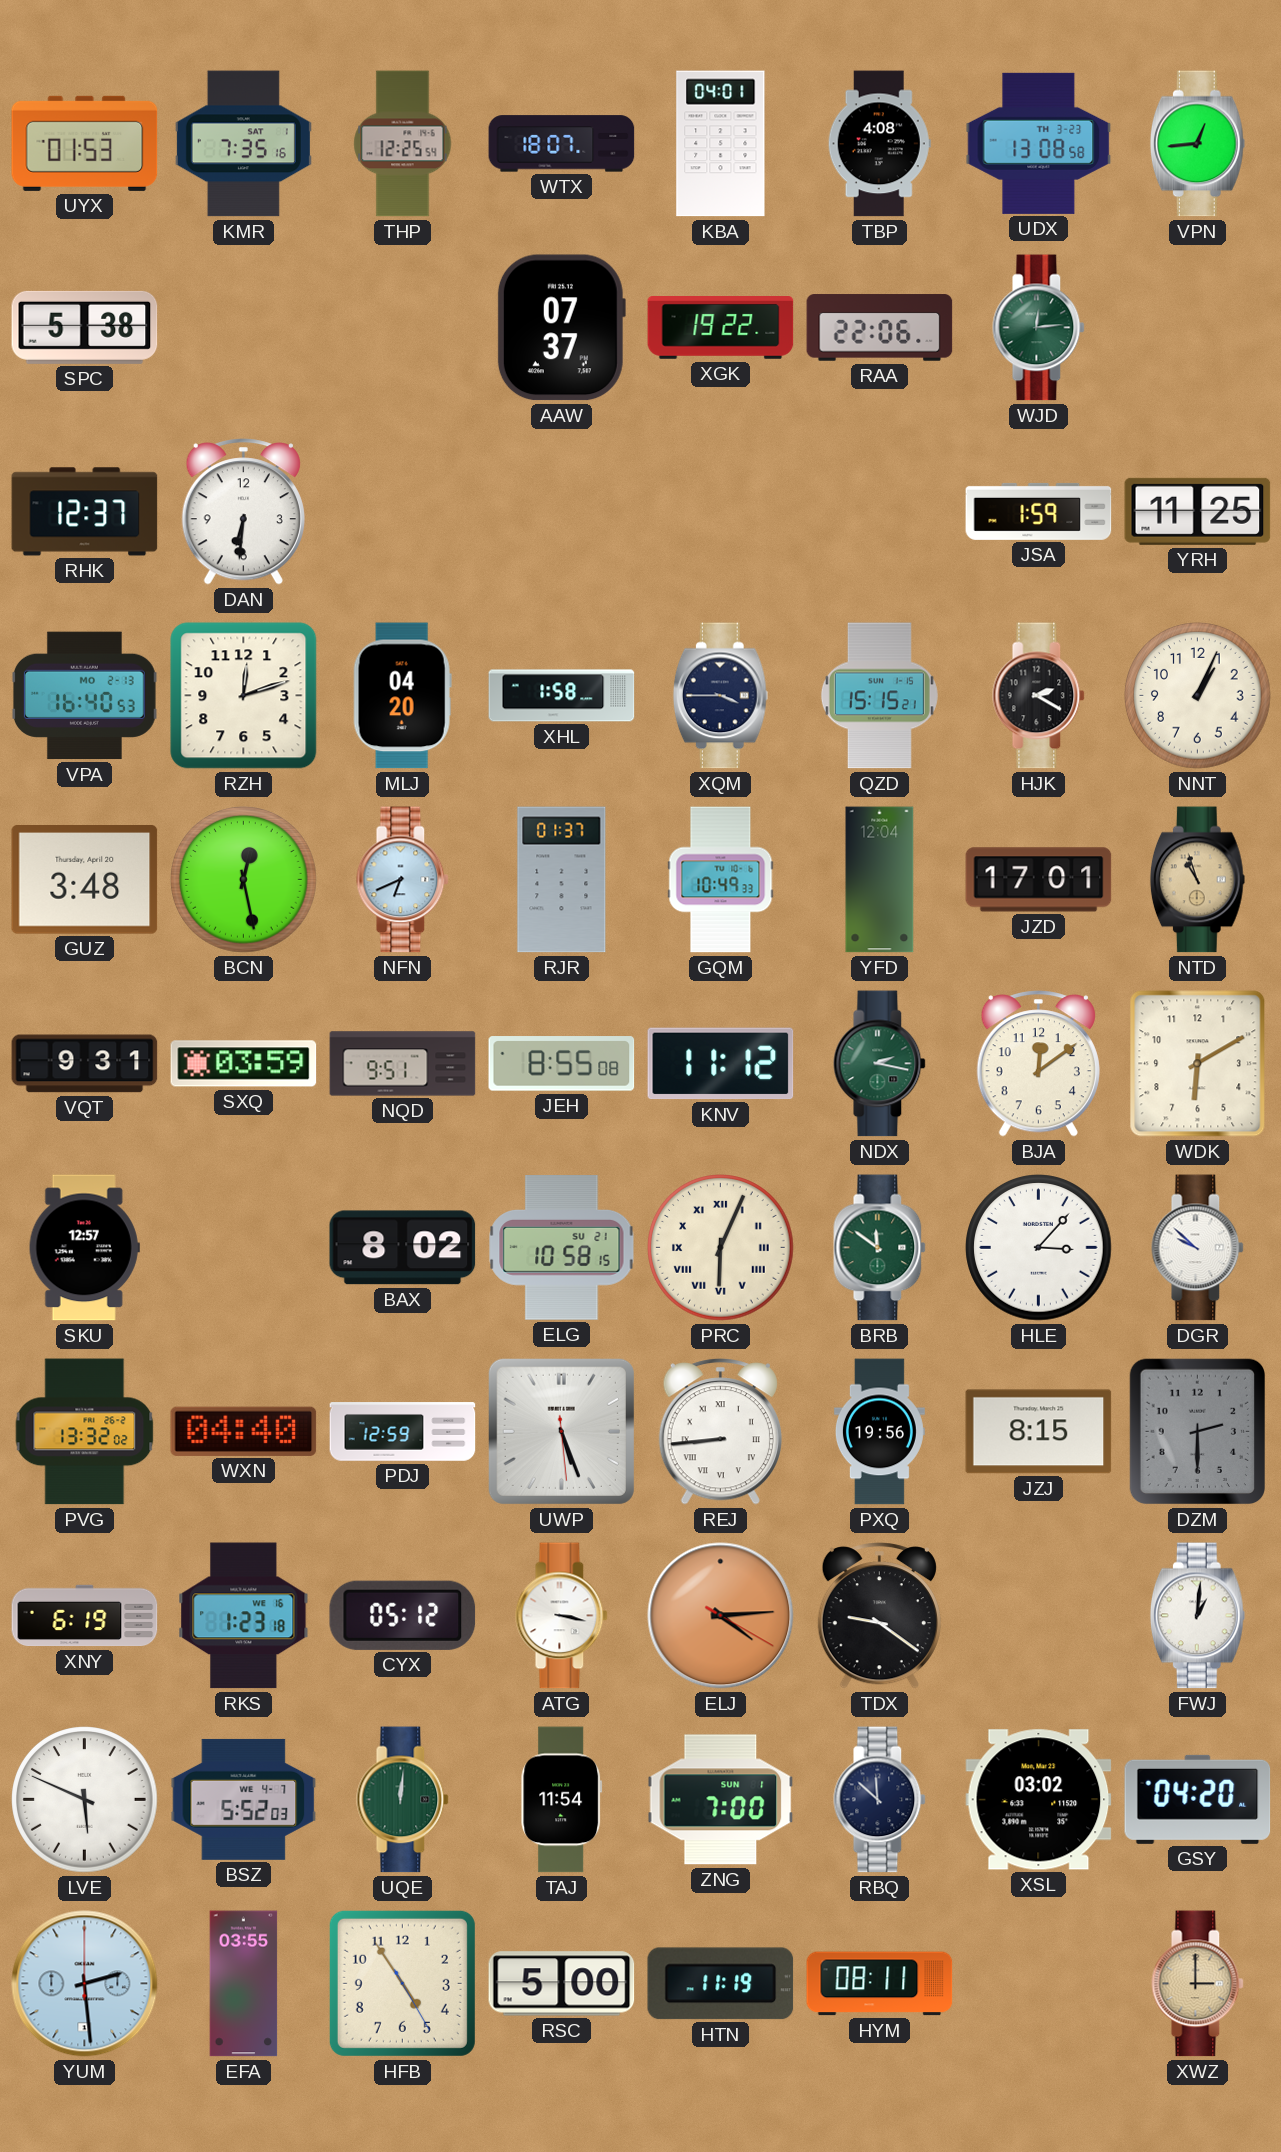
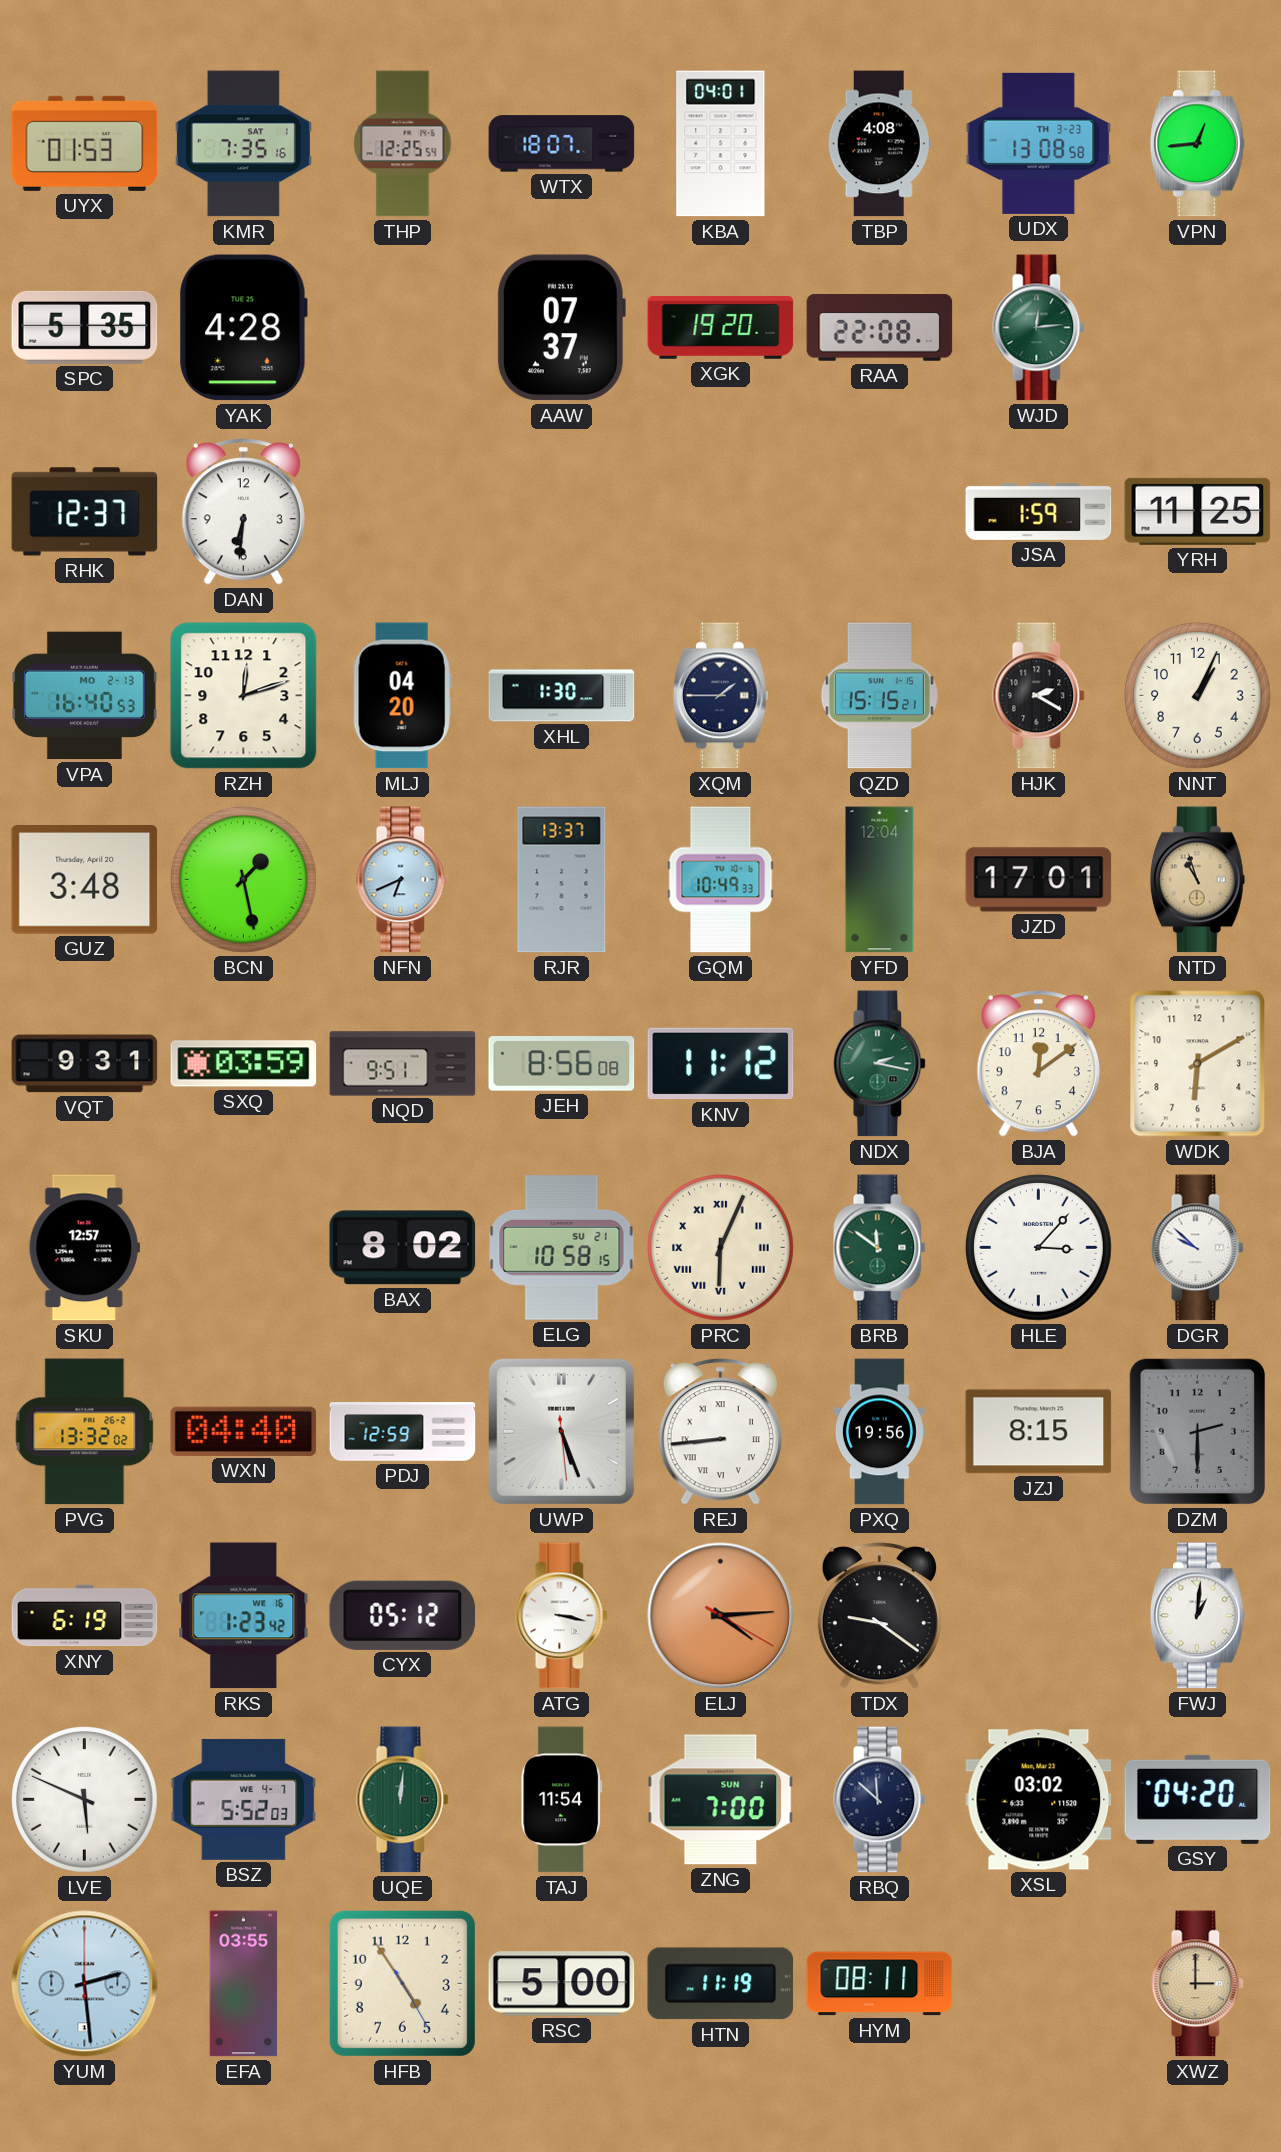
SPC: 5:38 -> 5:35
YAK: none -> 4:28
XGK: 19:22 -> 19:20
RAA: 22:06 -> 22:08
XHL: 1:58 -> 1:30
XQM: 3:45 -> 1:45
BCN: 12:28 -> 1:28
RJR: 01:37 -> 13:37
JEH: 8:55 -> 8:56
RKS: 1:23:18 -> 1:23:42
